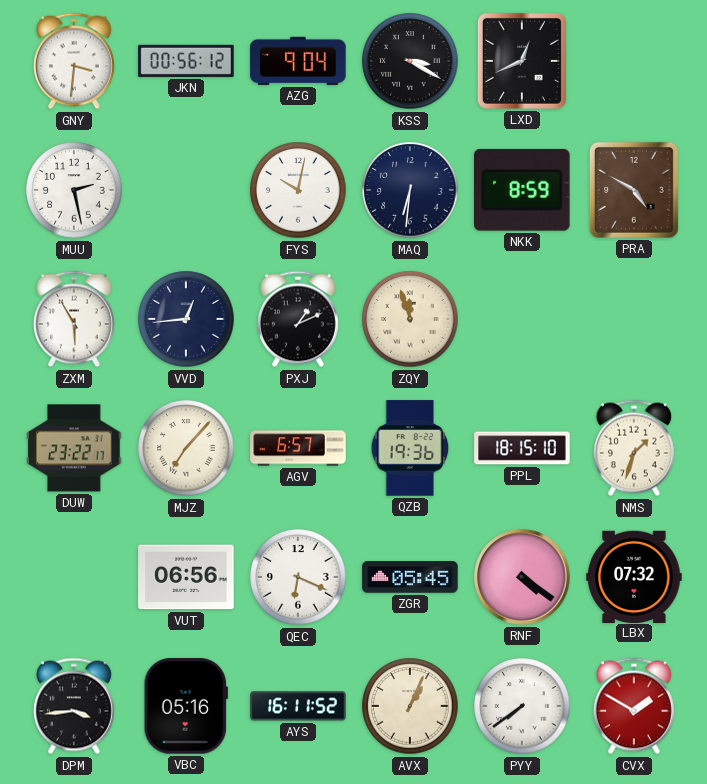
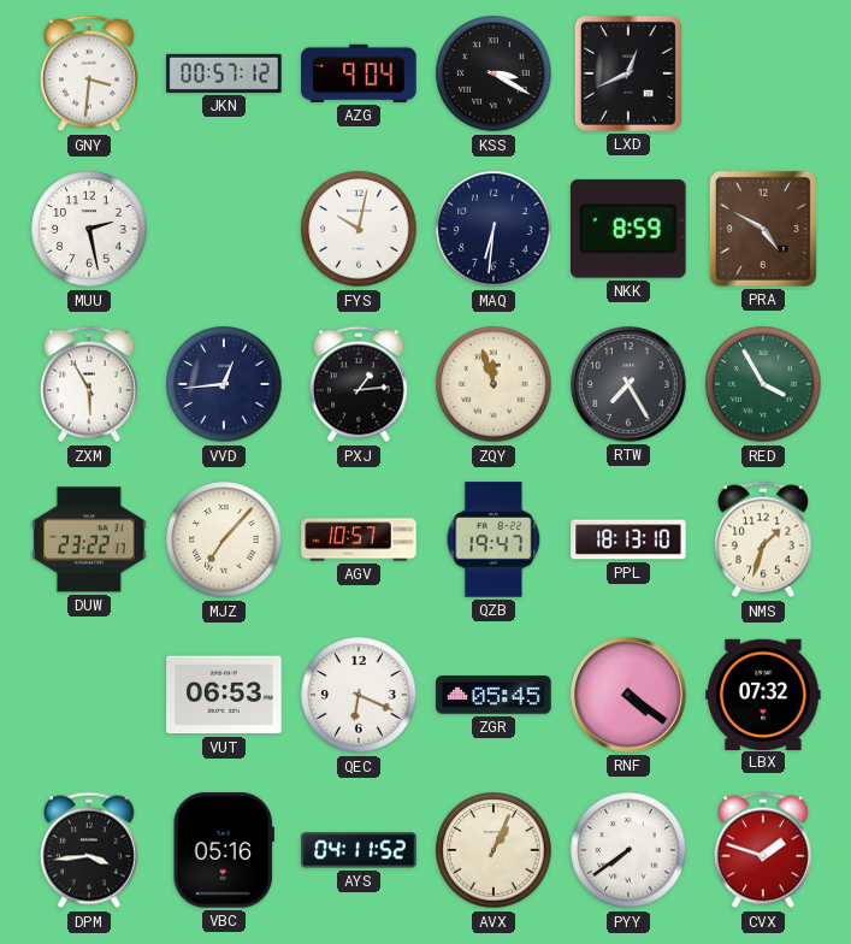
JKN: 00:56 -> 00:57
PXJ: 1:11 -> 1:14
RTW: none -> 7:25
RED: none -> 3:55
AGV: 6:57 -> 10:57
QZB: 19:36 -> 19:47
PPL: 18:15 -> 18:13
VUT: 06:56 -> 06:53
AYS: 16:11 -> 04:11
CVX: 1:50 -> 1:48
